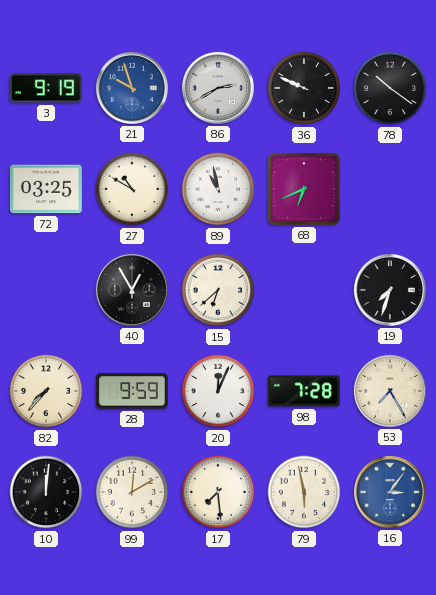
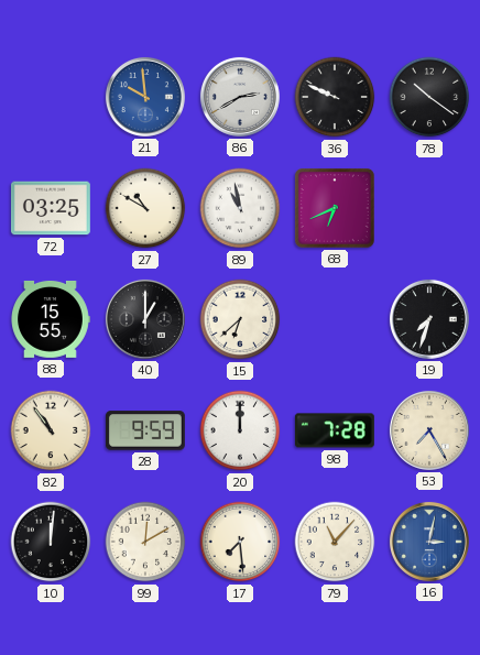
3: 9:19 -> none
21: 9:57 -> 9:59
88: none -> 15:55
40: 12:55 -> 1:00
82: 7:37 -> 10:54
20: 12:04 -> 12:00
79: 5:58 -> 11:07
16: 3:06 -> 3:02
